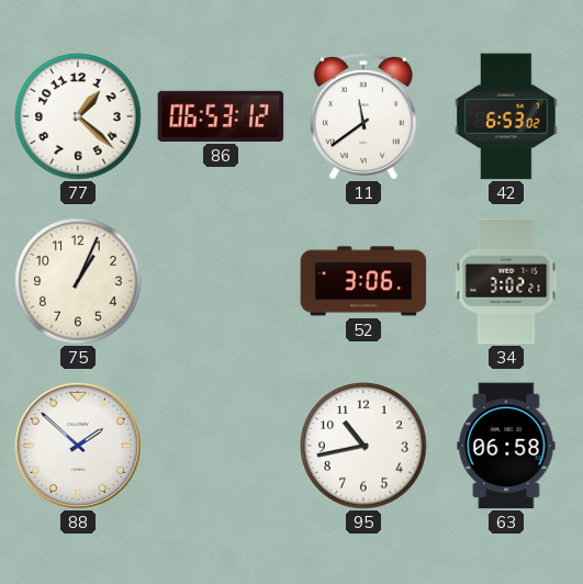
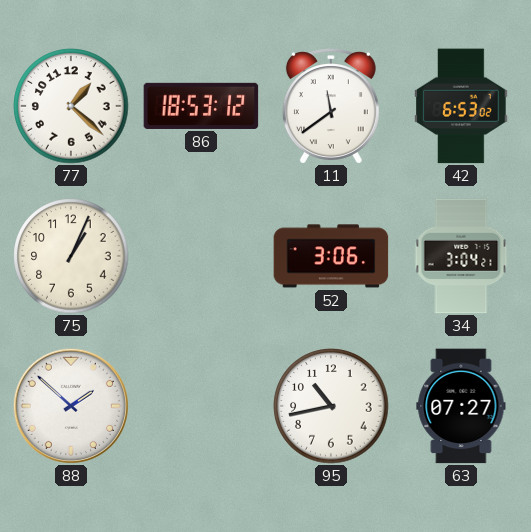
86: 06:53 -> 18:53
34: 3:02 -> 3:04
63: 06:58 -> 07:27
